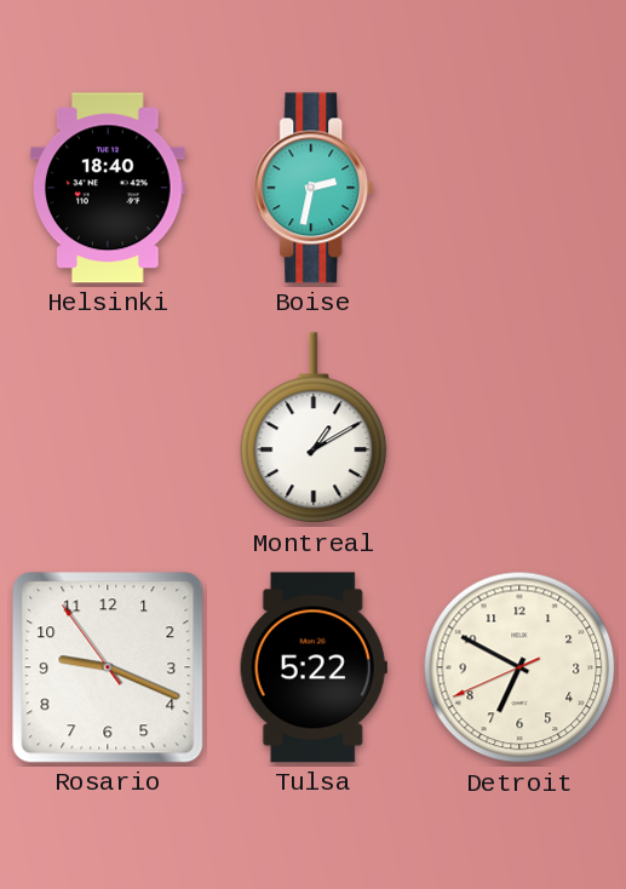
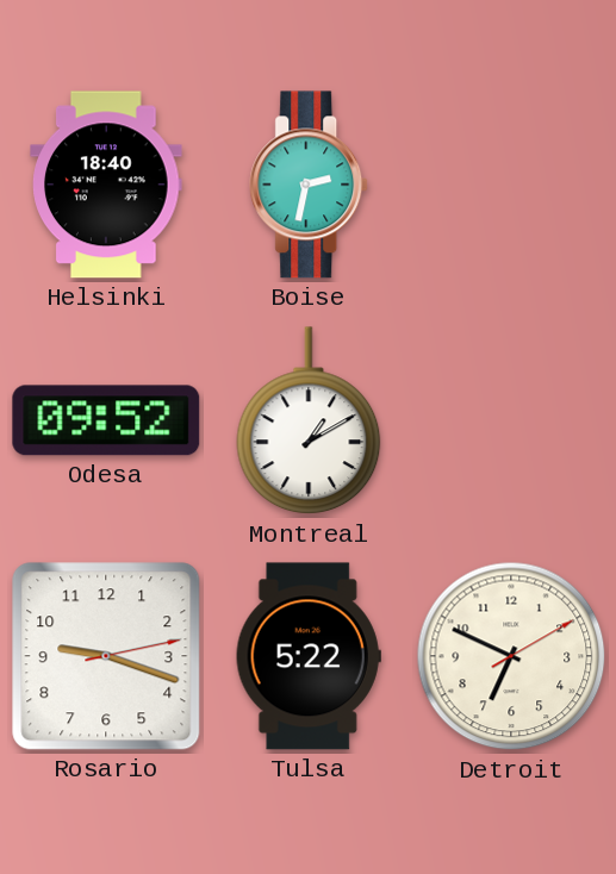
Odesa: none -> 09:52
Rosario: 9:18:54 -> 9:18:13
Detroit: 6:49:41 -> 6:49:10
